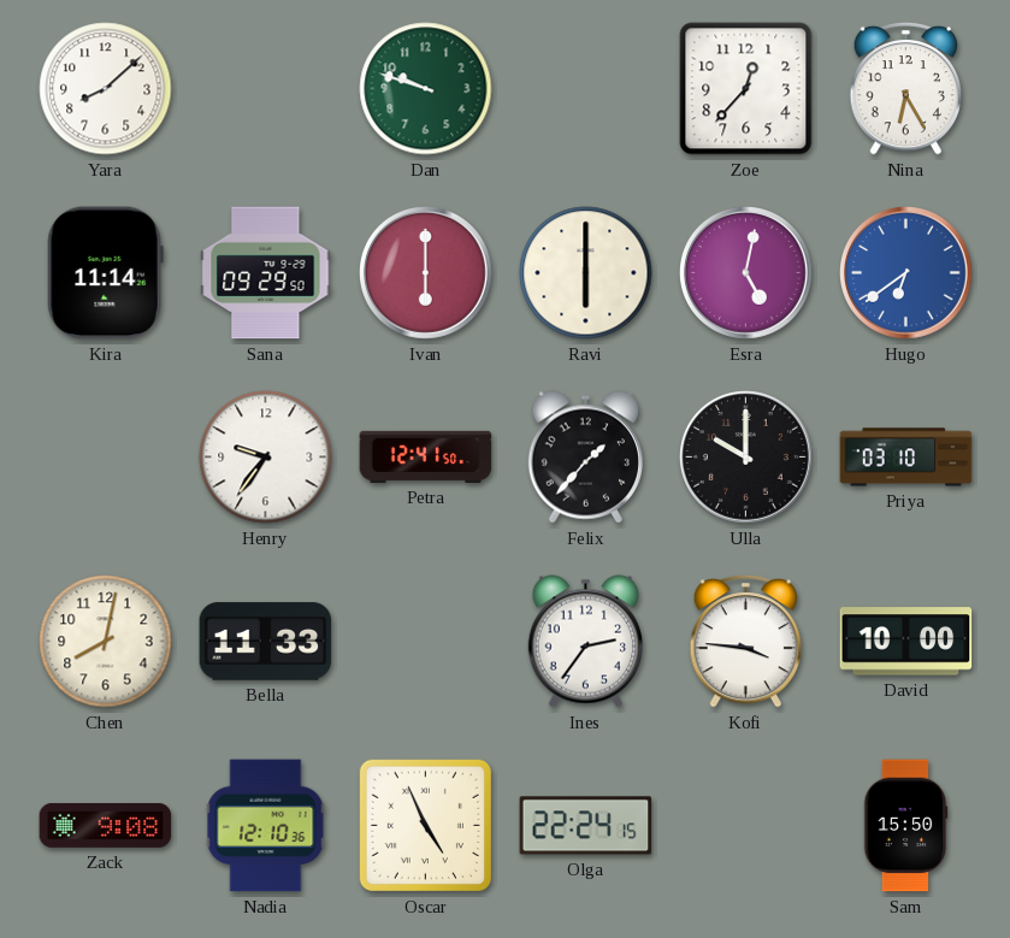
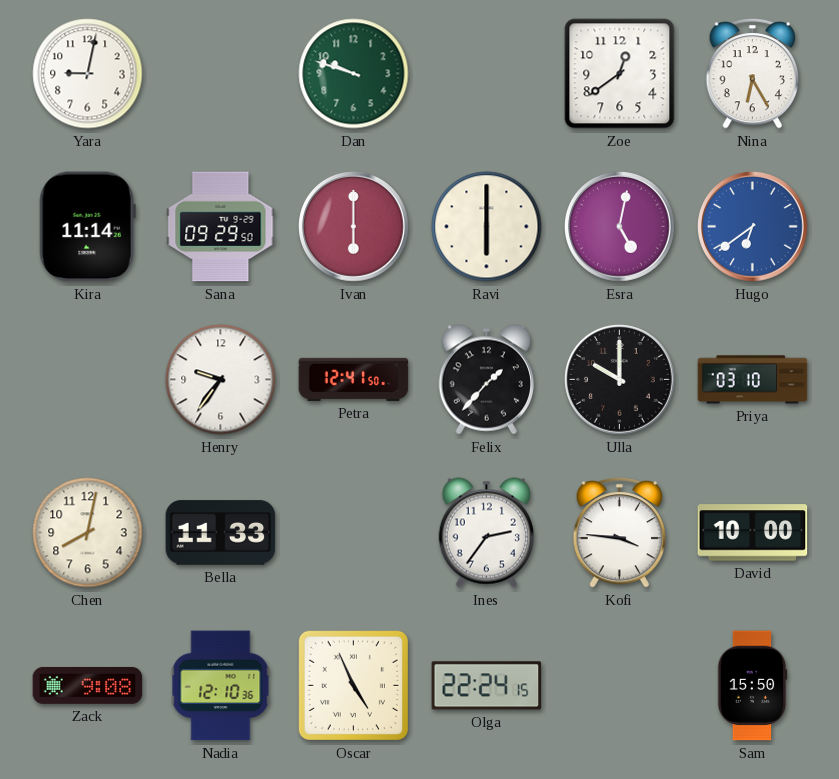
Yara: 8:08 -> 9:02
Zoe: 12:37 -> 12:39
